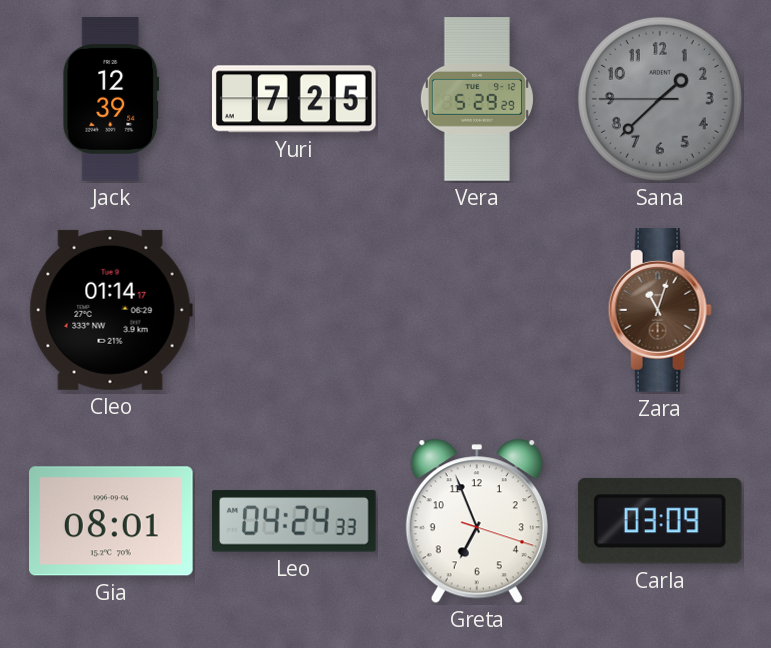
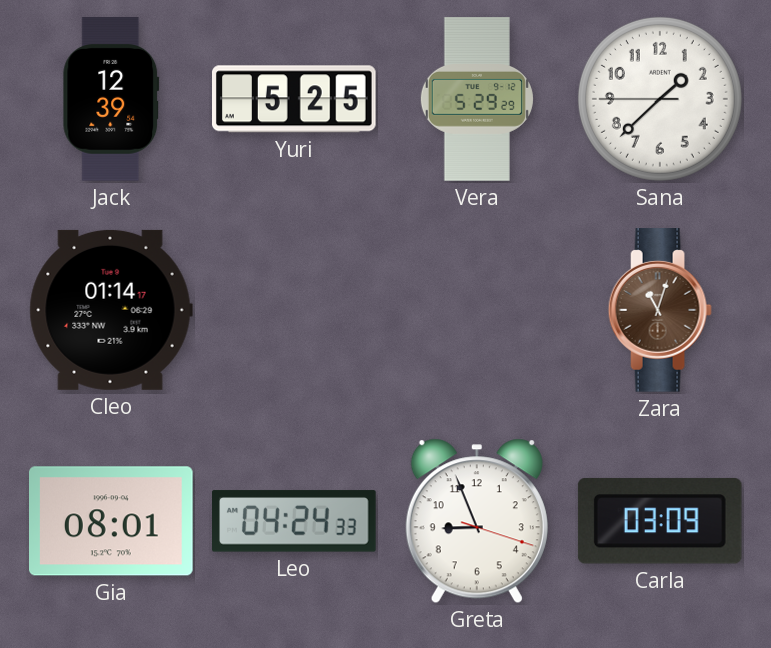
Yuri: 7:25 -> 5:25
Sana dial: grey -> white
Greta: 6:56 -> 8:56
